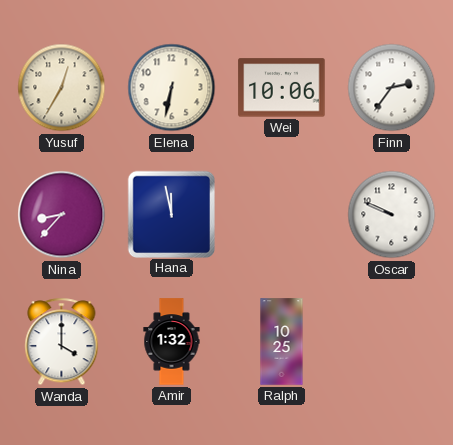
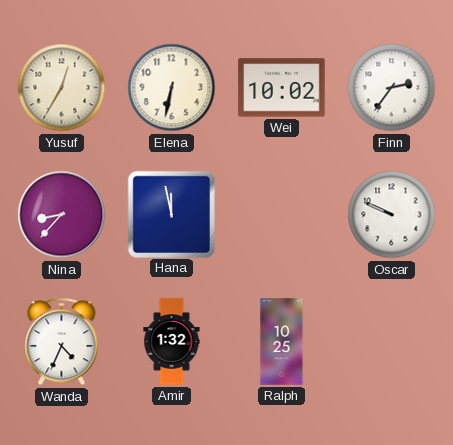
Wei: 10:06 -> 10:02
Wanda: 4:00 -> 4:34
